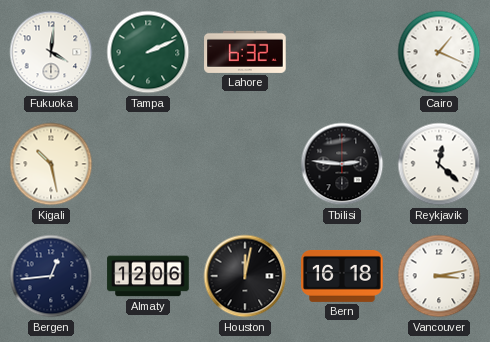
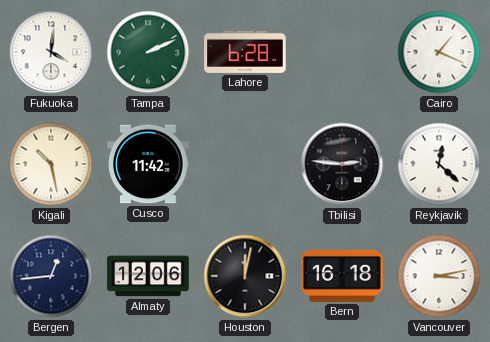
Lahore: 6:32 -> 6:28
Cusco: none -> 11:42
